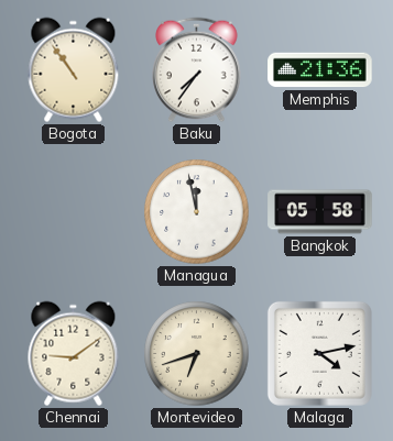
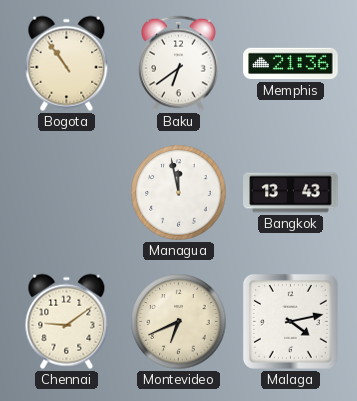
Baku: 7:36 -> 6:39
Bangkok: 05:58 -> 13:43
Montevideo: 6:42 -> 6:41
